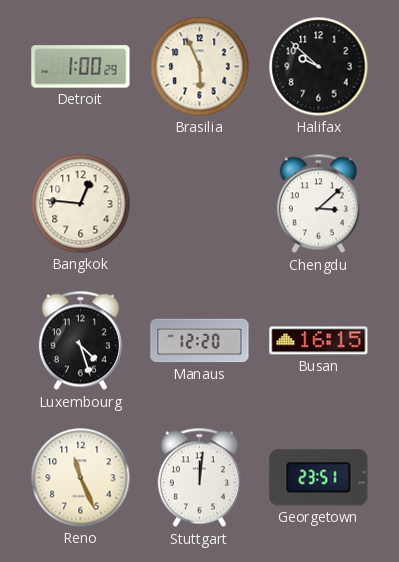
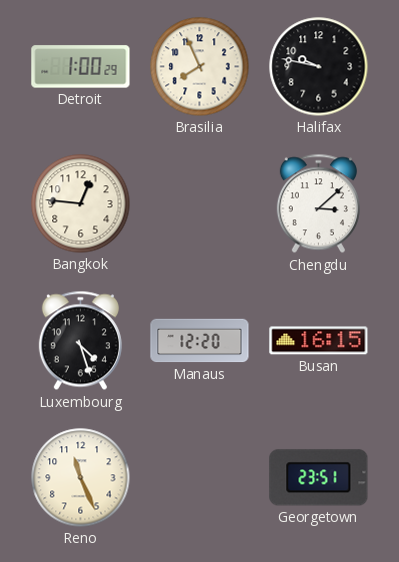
Brasilia: 5:56 -> 7:56
Halifax: 9:52 -> 9:47
Stuttgart: 12:01 -> none
